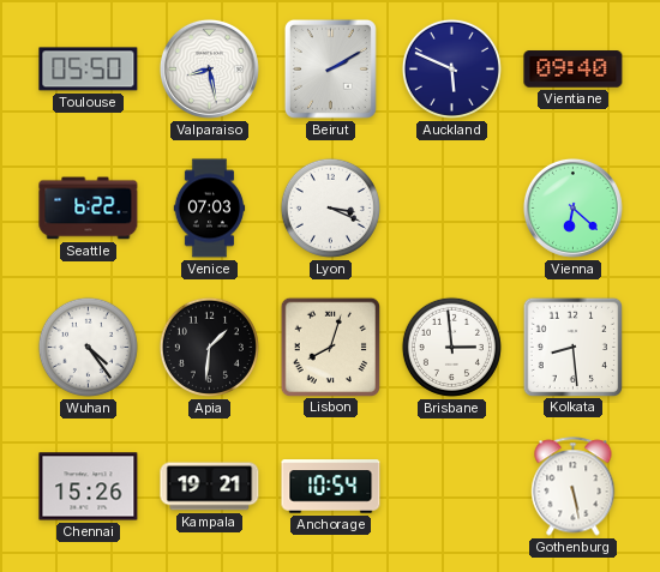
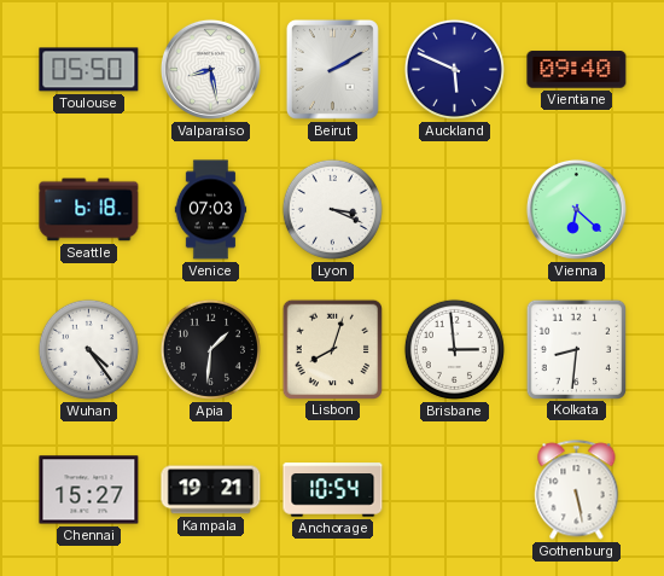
Seattle: 6:22 -> 6:18
Kolkata: 8:29 -> 8:31
Chennai: 15:26 -> 15:27
